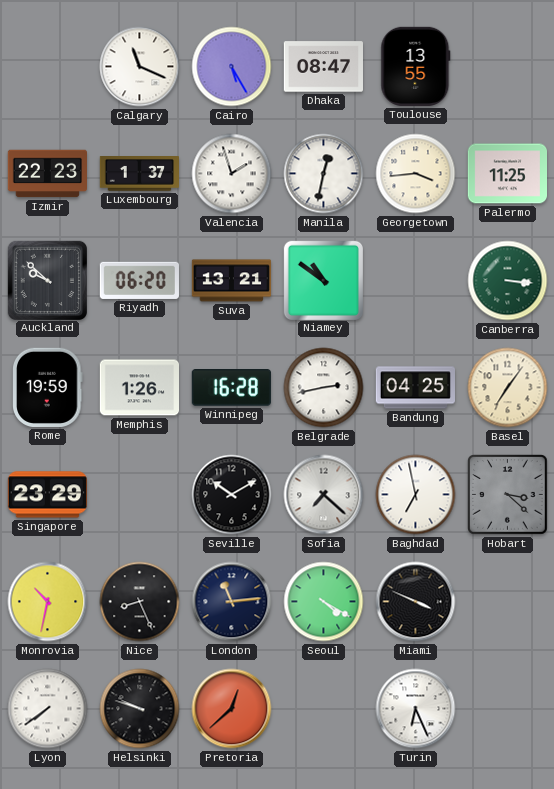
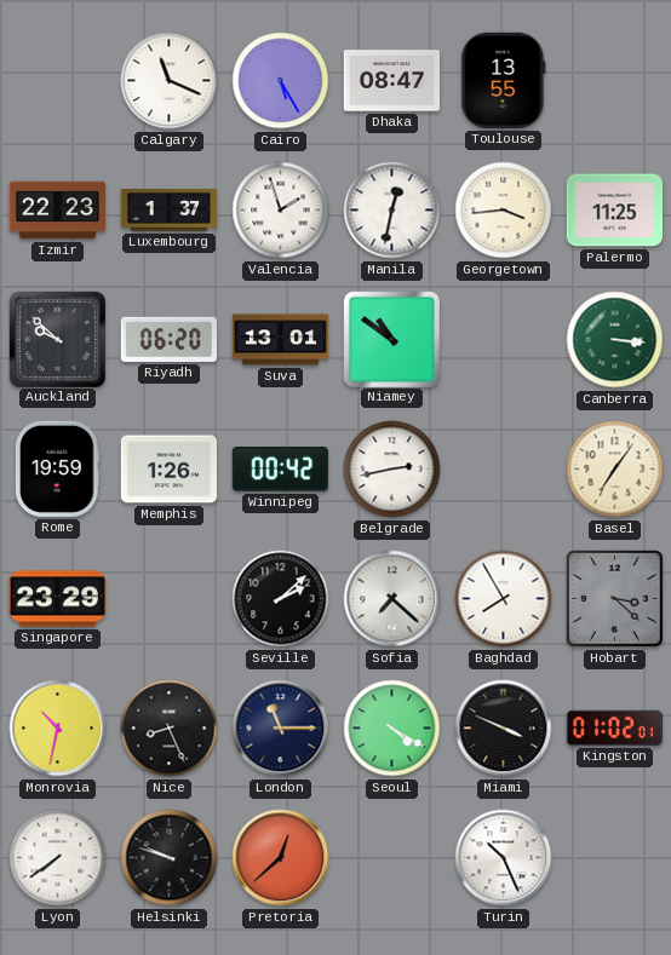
Suva: 13:21 -> 13:01
Winnipeg: 16:28 -> 00:42
Bandung: 04:25 -> none
Seville: 10:10 -> 2:08
Baghdad: 6:58 -> 7:55
London: 11:14 -> 11:15
Kingston: none -> 01:02
Turin: 6:26 -> 10:26
